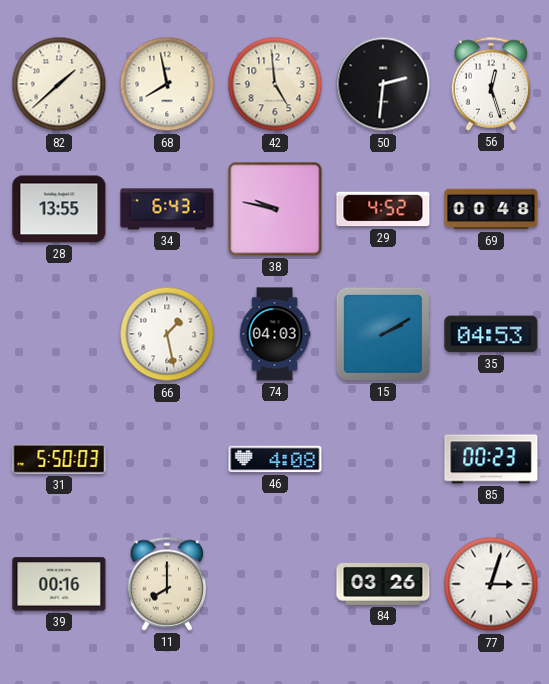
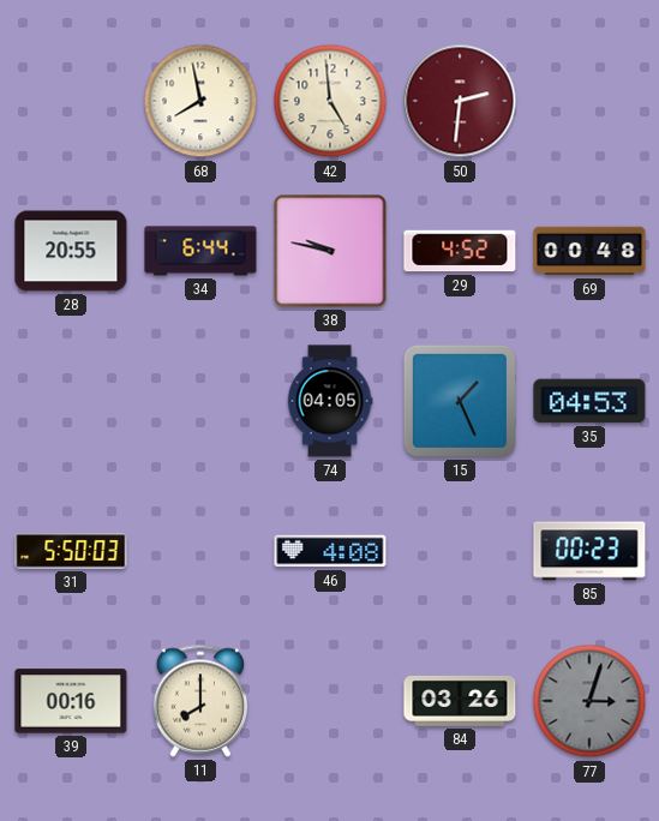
82: 1:38 -> none
50 dial: black -> burgundy
56: 12:27 -> none
28: 13:55 -> 20:55
34: 6:43 -> 6:44
66: 1:28 -> none
74: 04:03 -> 04:05
15: 2:10 -> 1:26
77 dial: white -> grey
